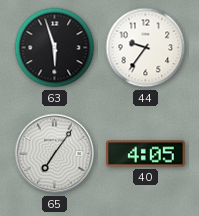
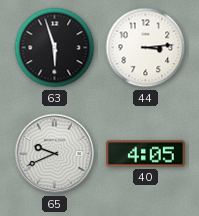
44: 9:36 -> 3:14
65: 7:06 -> 9:41
